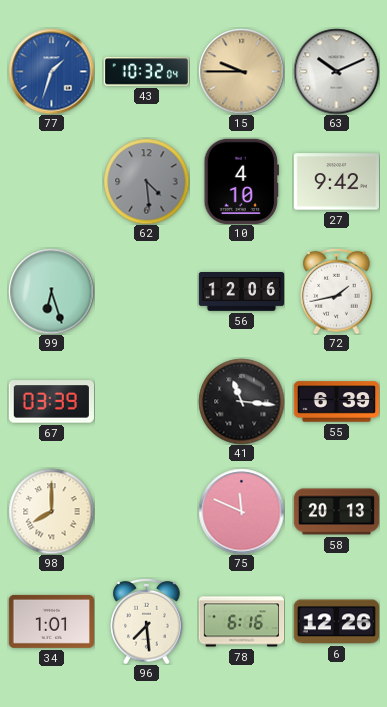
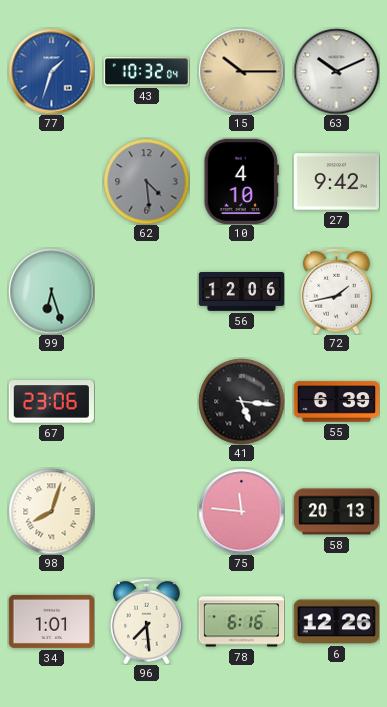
15: 9:45 -> 10:15
67: 03:39 -> 23:06
41: 11:16 -> 5:16
98: 8:00 -> 8:03
75: 11:49 -> 11:46
